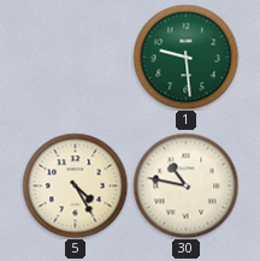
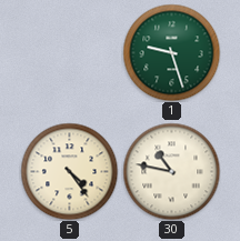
1: 9:29 -> 9:27
5: 4:25 -> 4:24
